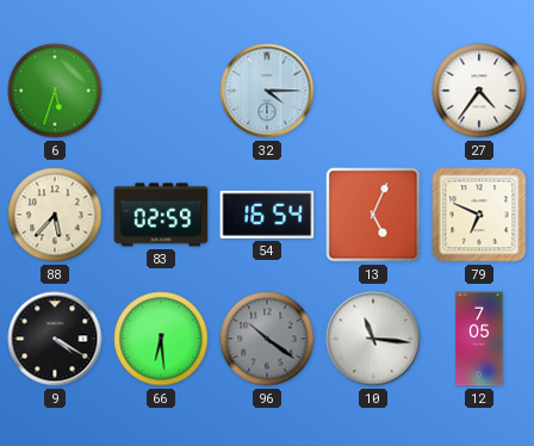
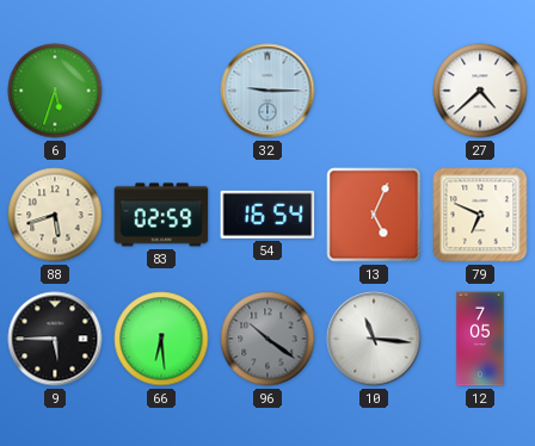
32: 4:15 -> 9:15
27: 4:36 -> 4:38
88: 5:37 -> 5:42
9: 4:20 -> 5:45
